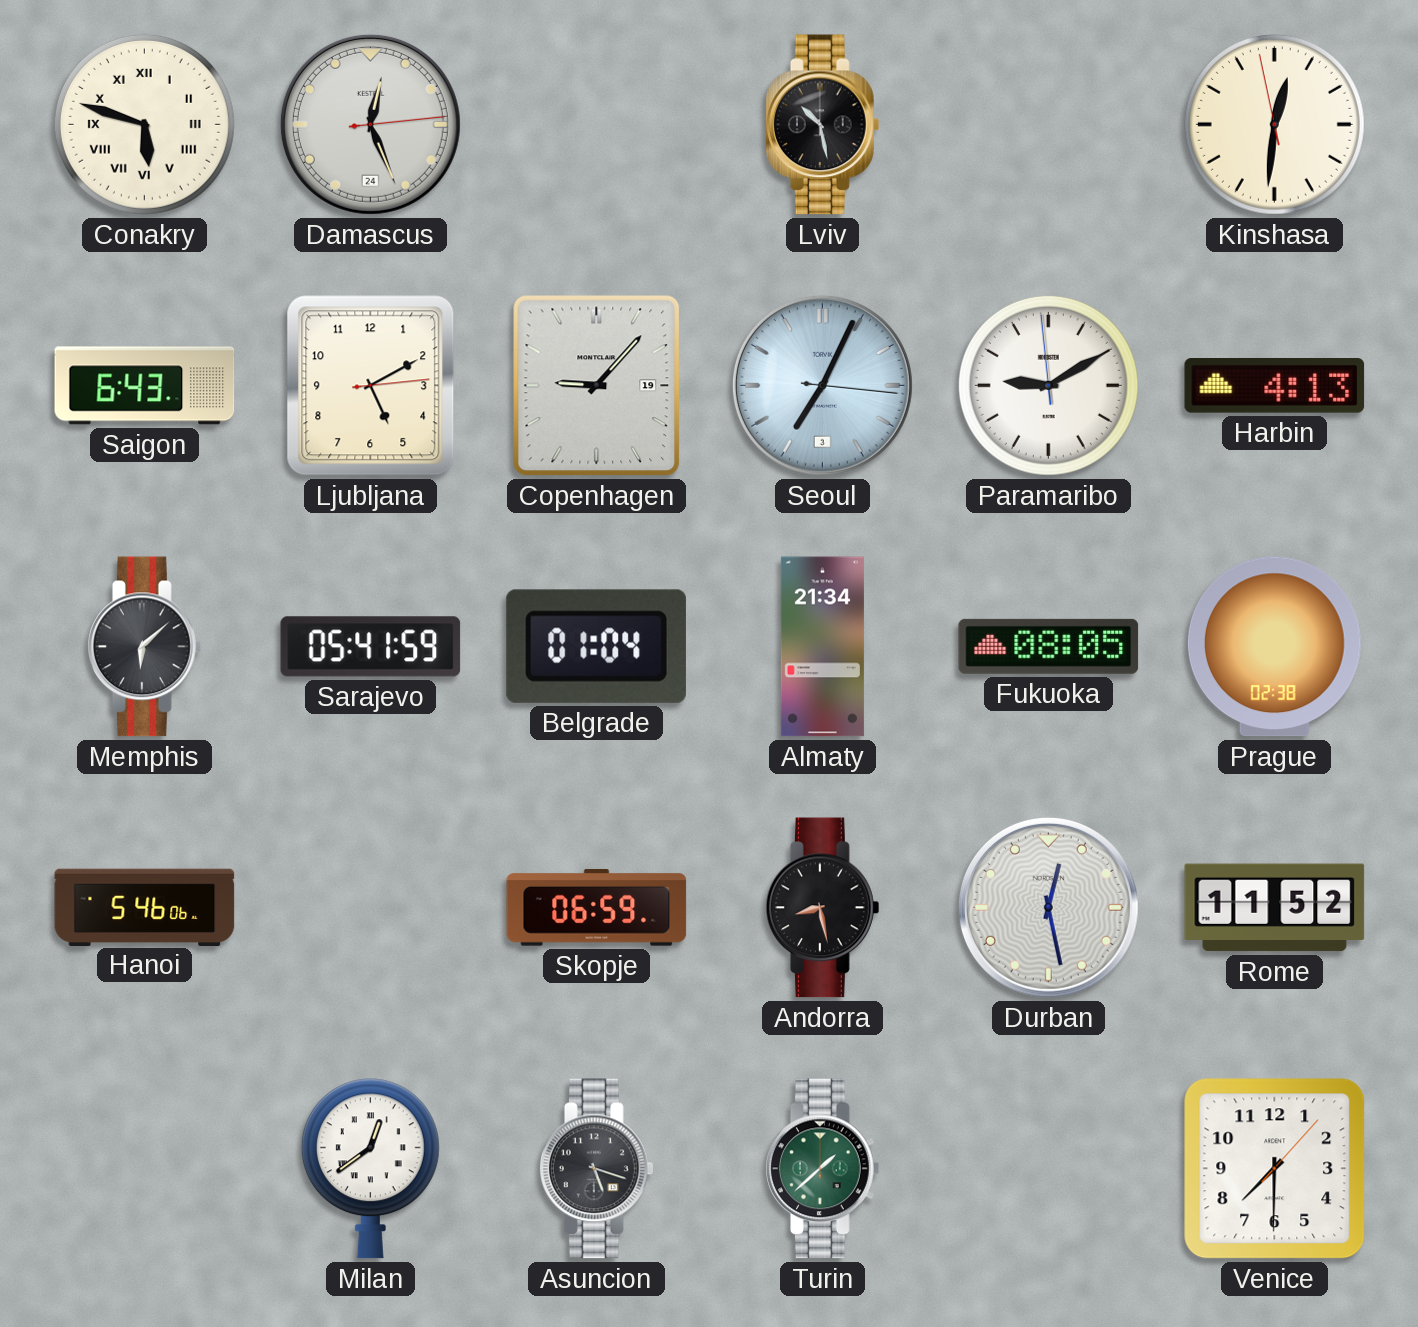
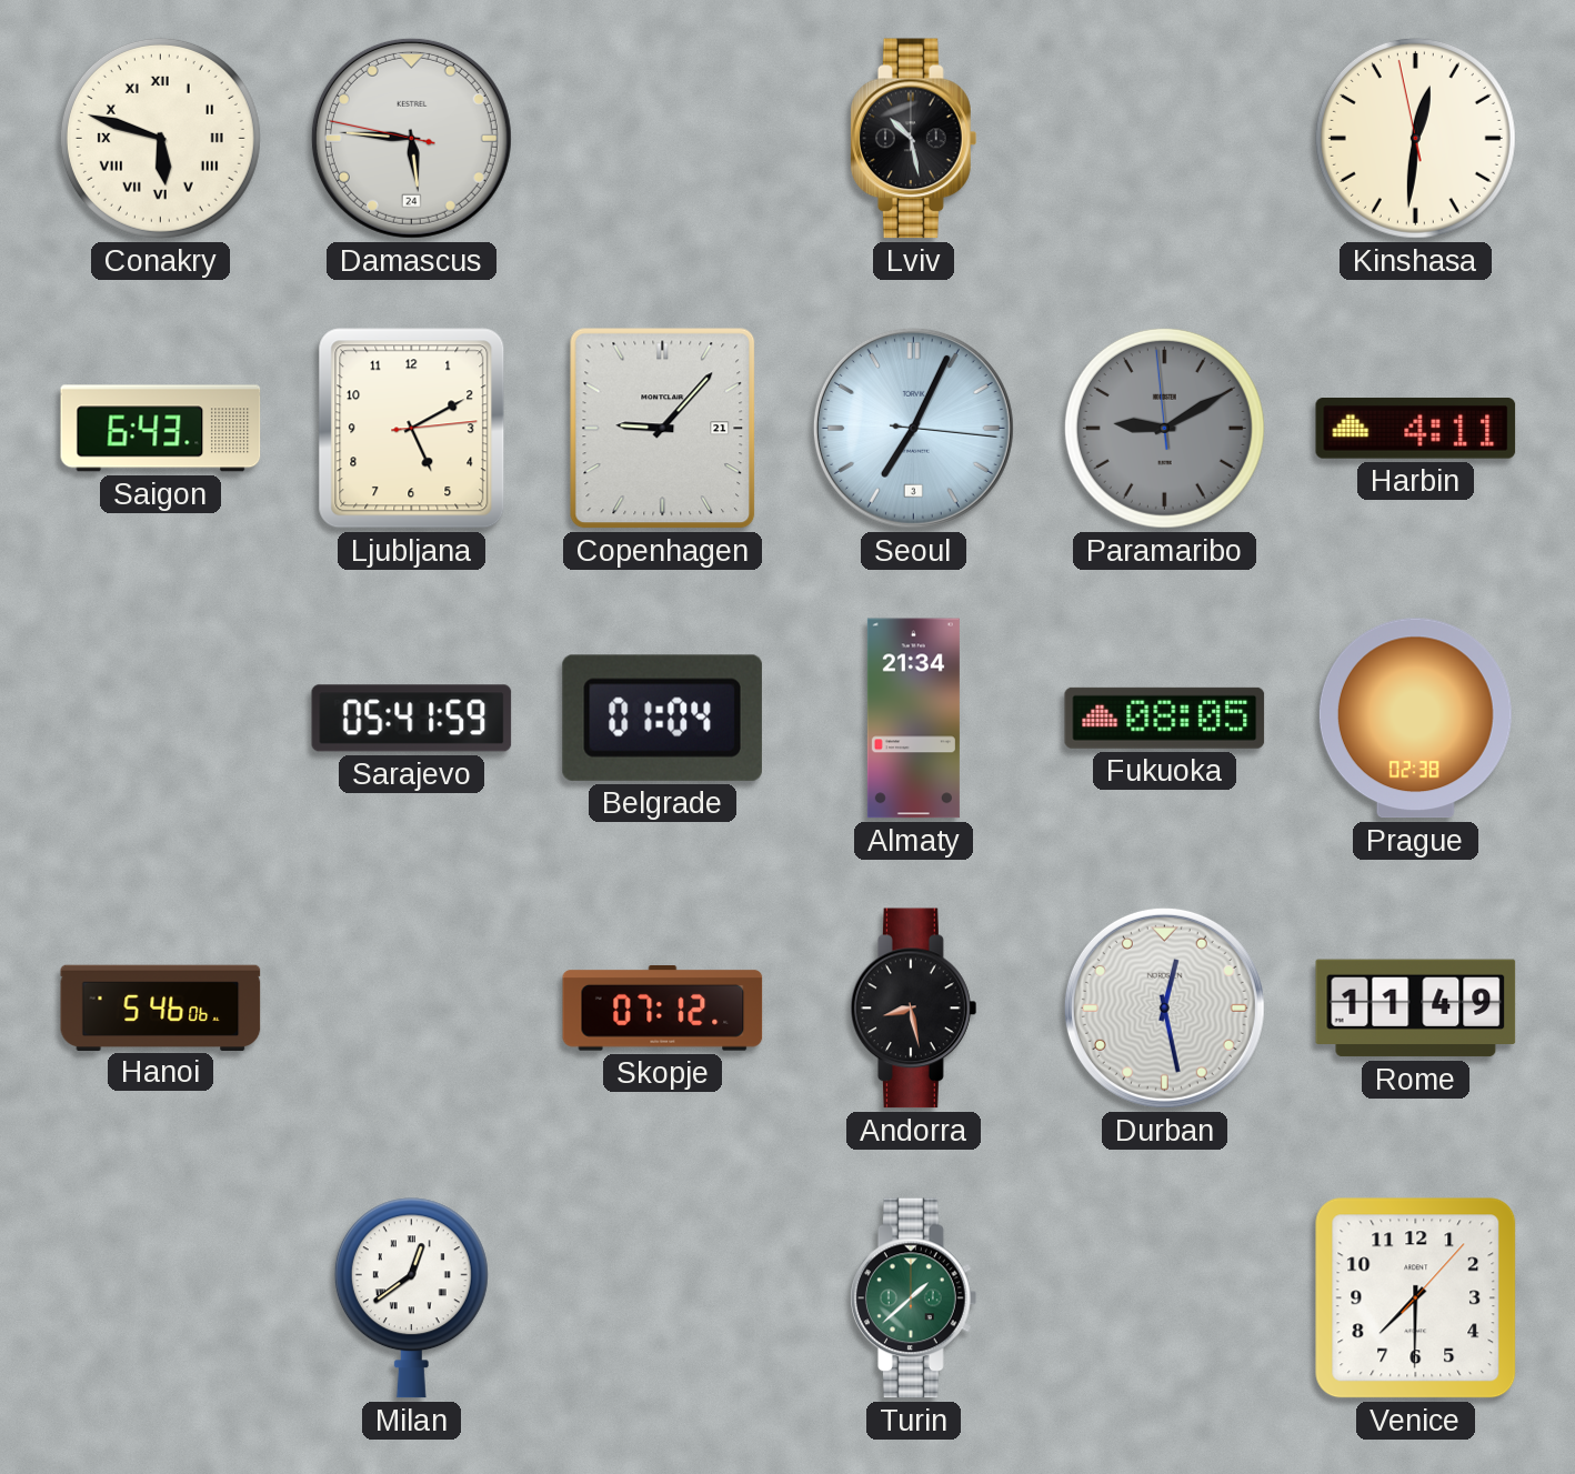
Damascus: 12:26 -> 5:45
Copenhagen date: 19 -> 21
Paramaribo dial: white -> grey
Harbin: 4:13 -> 4:11
Memphis: 6:08 -> none
Skopje: 06:59 -> 07:12
Rome: 11:52 -> 11:49
Asuncion: 5:18 -> none
